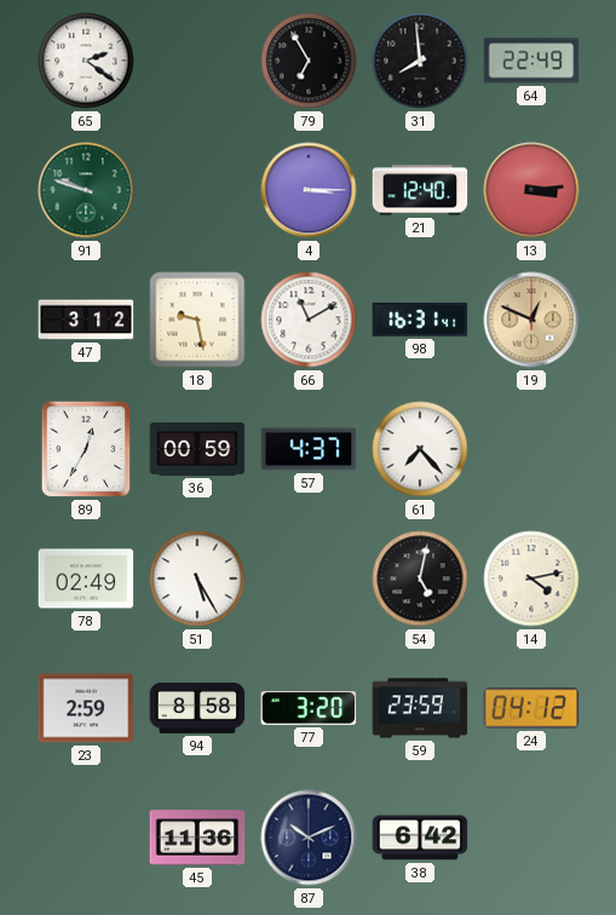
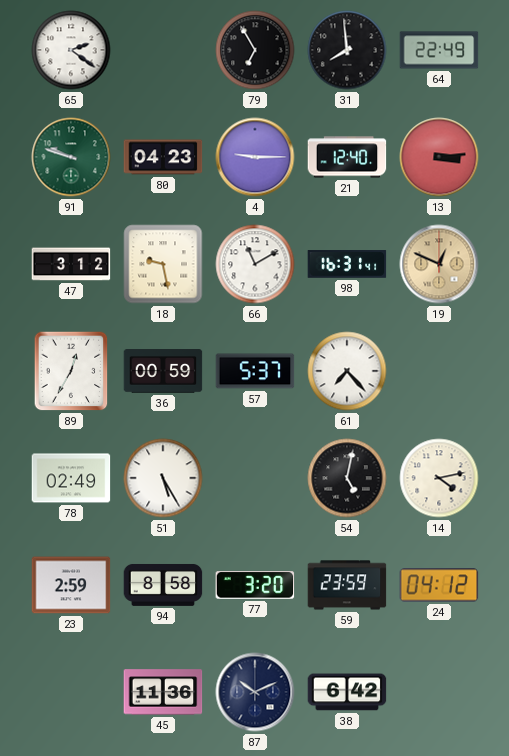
80: none -> 04:23
4: 3:15 -> 9:15
57: 4:37 -> 5:37
